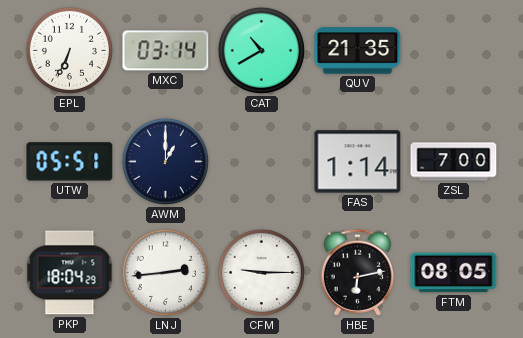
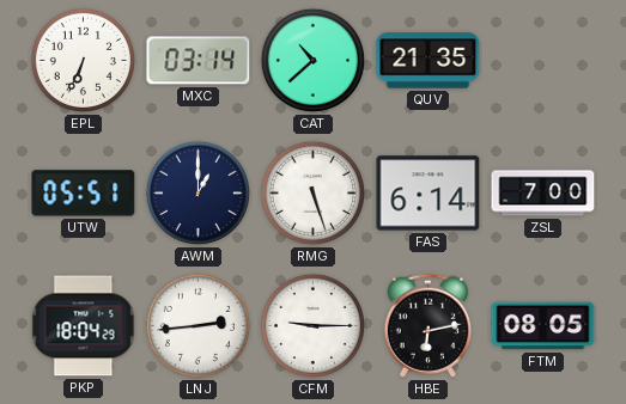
CAT: 10:40 -> 10:38
RMG: none -> 5:27
FAS: 1:14 -> 6:14
